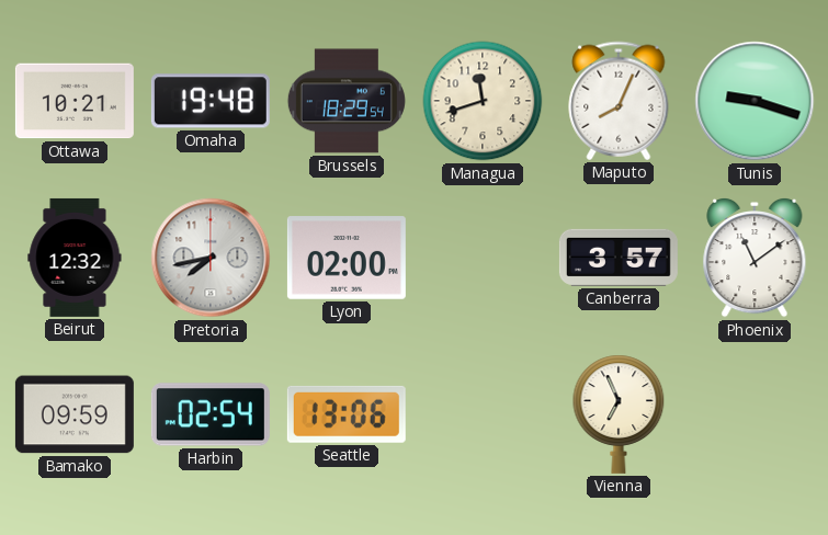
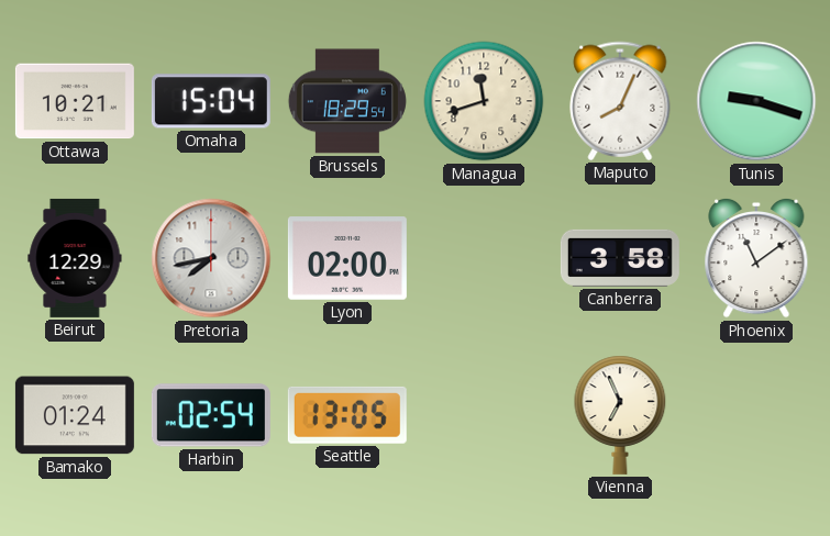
Omaha: 19:48 -> 15:04
Beirut: 12:32 -> 12:29
Canberra: 3:57 -> 3:58
Bamako: 09:59 -> 01:24
Seattle: 13:06 -> 13:05
